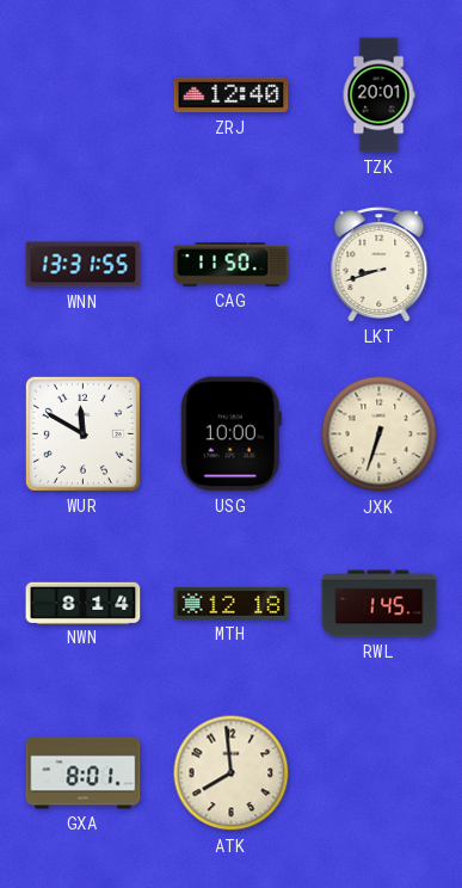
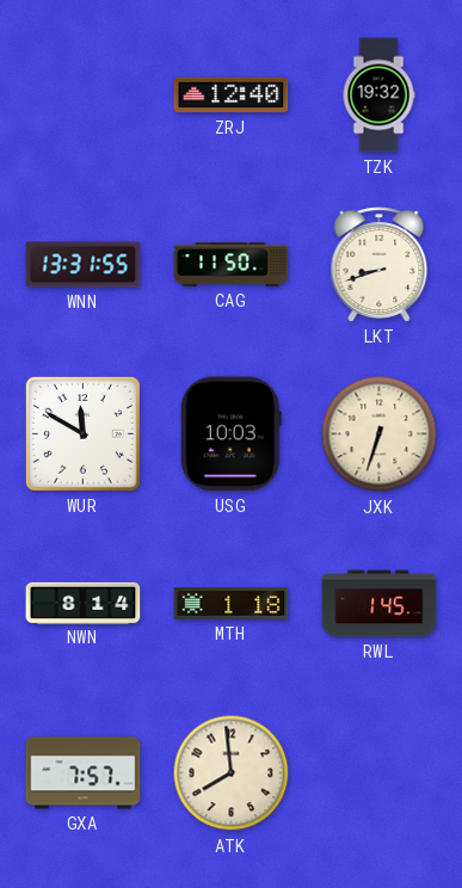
TZK: 20:01 -> 19:32
USG: 10:00 -> 10:03
MTH: 12:18 -> 1:18
GXA: 8:01 -> 7:57
